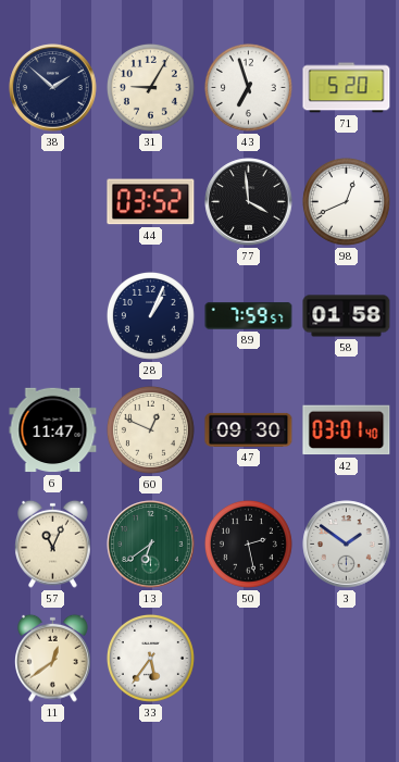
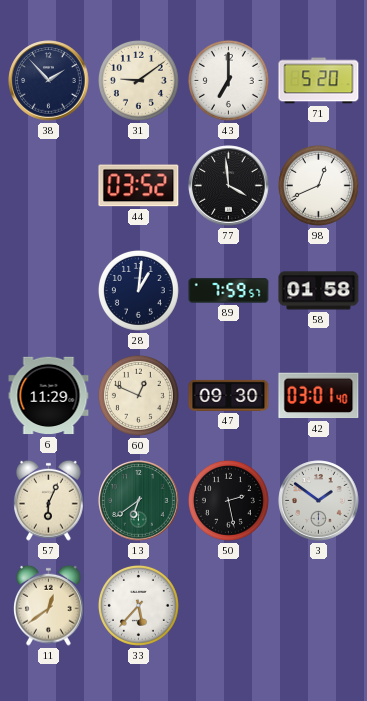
38: 1:52 -> 1:53
31: 9:05 -> 9:09
43: 6:57 -> 7:00
28: 1:04 -> 1:01
6: 11:47 -> 11:29
57: 11:04 -> 6:04
33: 5:36 -> 5:37
